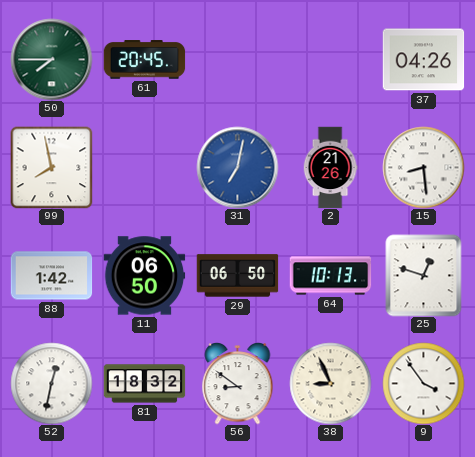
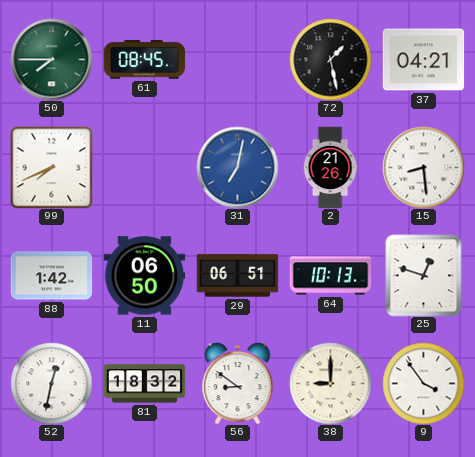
61: 20:45 -> 08:45
72: none -> 1:28
37: 04:26 -> 04:21
99: 7:58 -> 7:41
29: 06:50 -> 06:51
38: 8:56 -> 9:00
